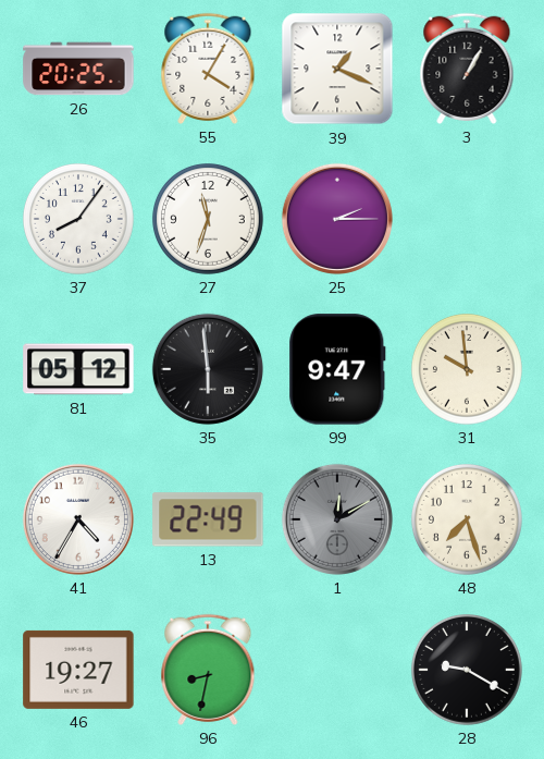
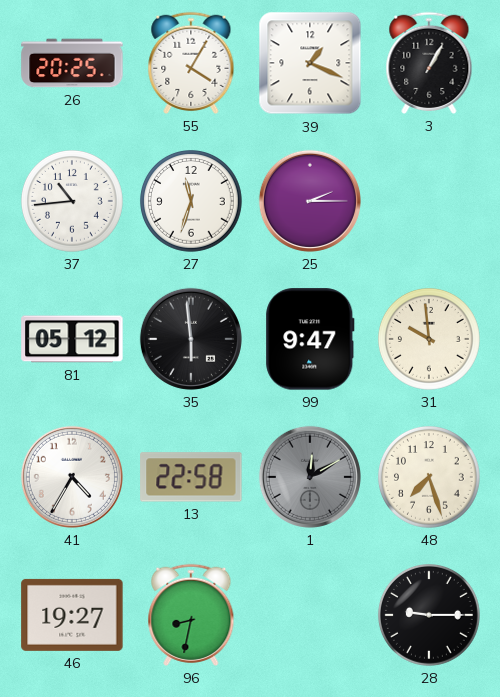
37: 8:06 -> 10:44
13: 22:49 -> 22:58
28: 9:20 -> 9:15
